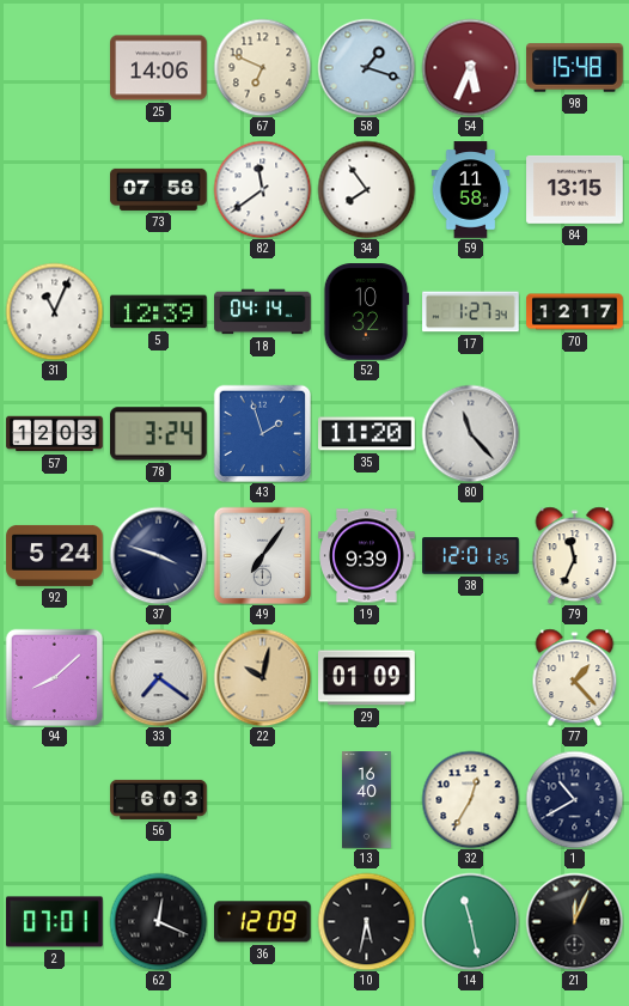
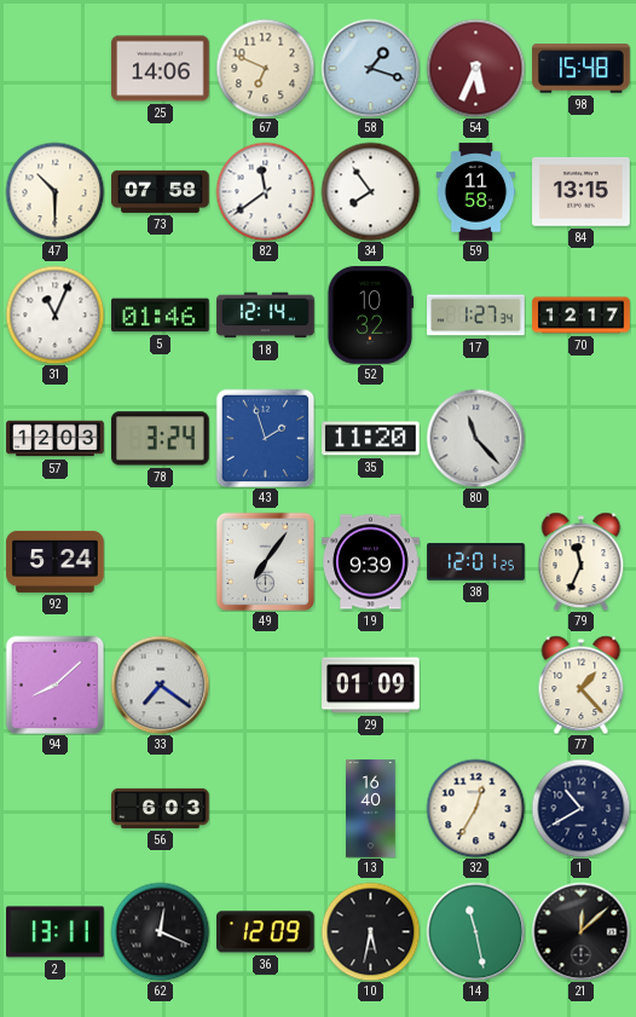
47: none -> 10:30
5: 12:39 -> 01:46
18: 04:14 -> 12:14
37: 3:48 -> none
22: 10:02 -> none
2: 07:01 -> 13:11
21: 12:04 -> 12:08
